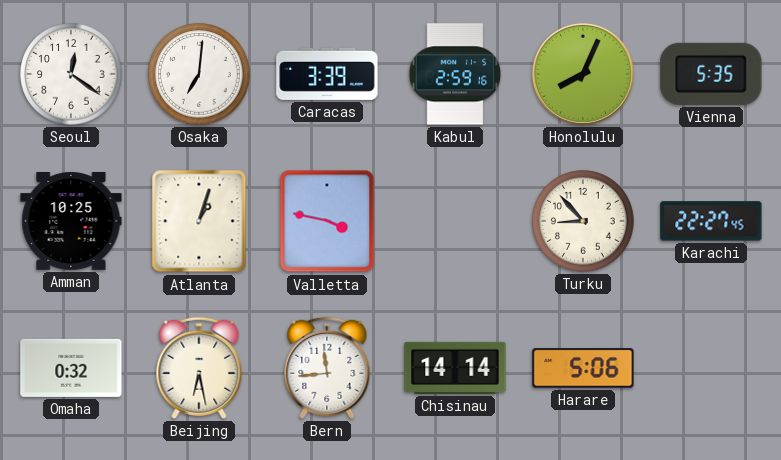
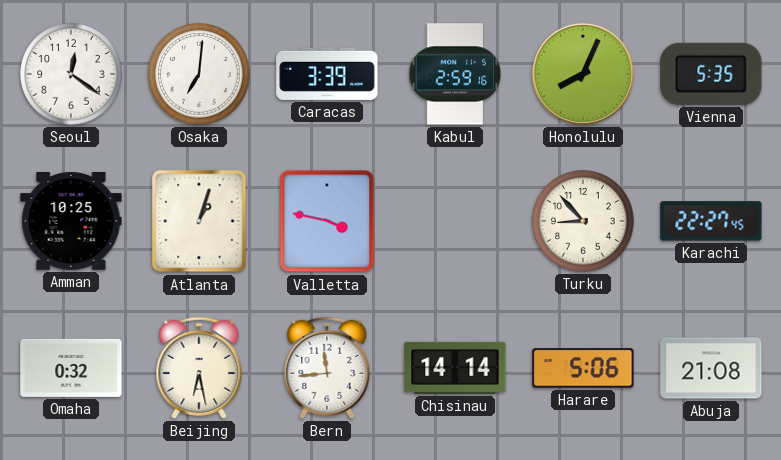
Abuja: none -> 21:08
